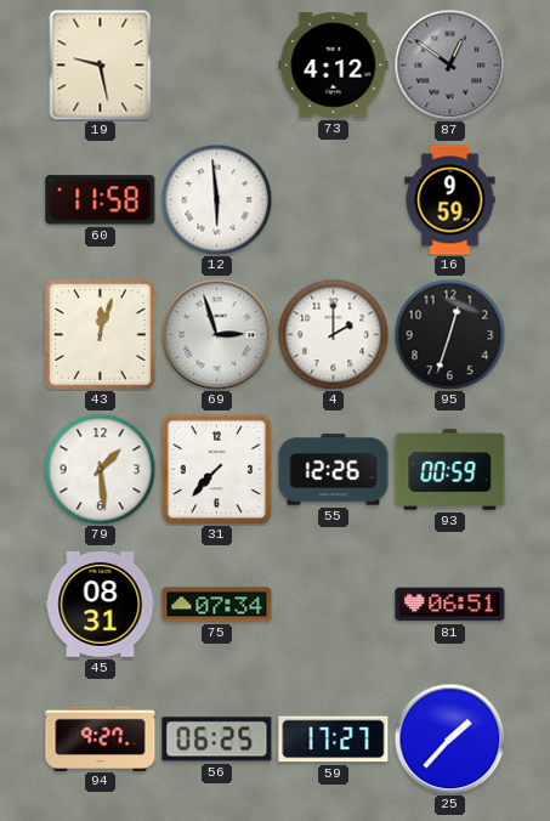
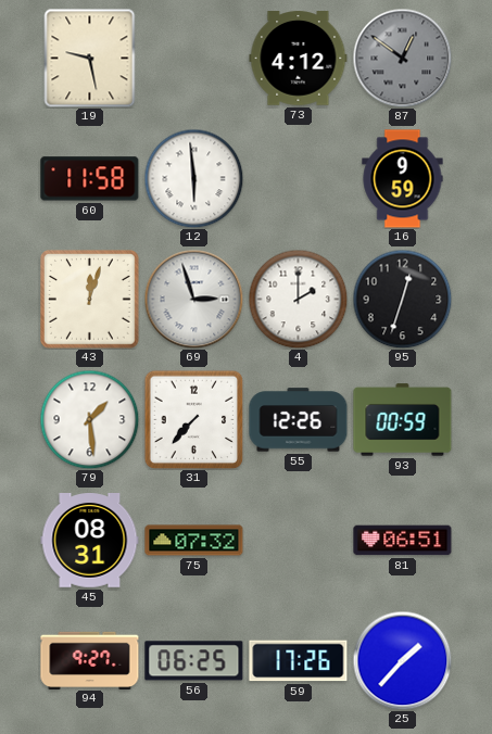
75: 07:34 -> 07:32
59: 17:27 -> 17:26
